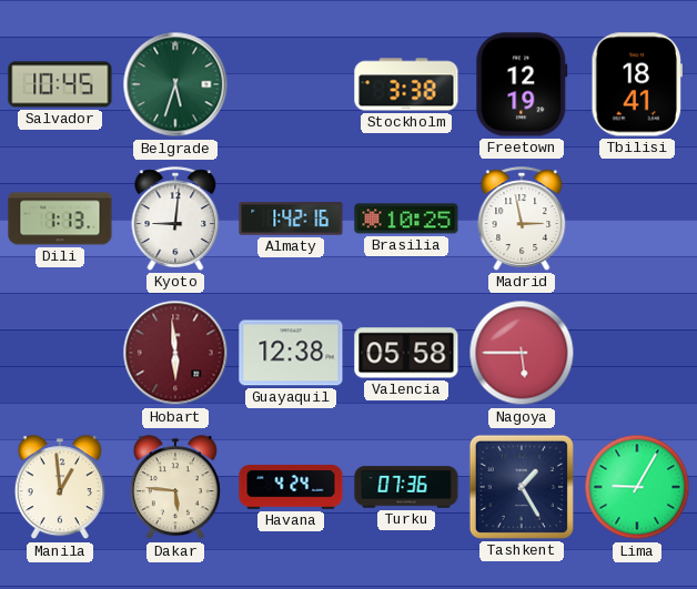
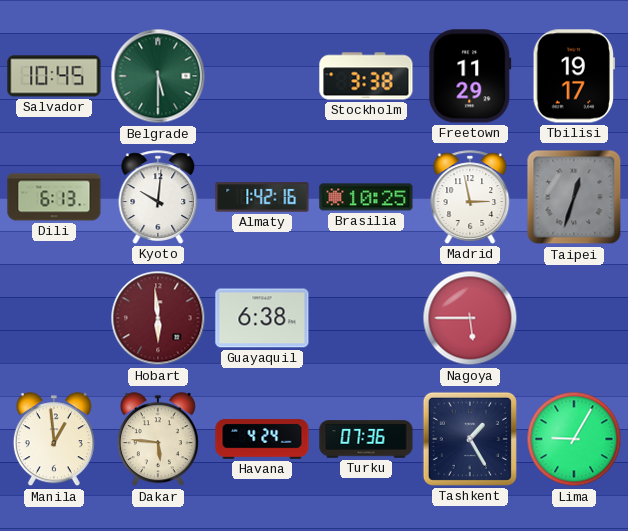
Belgrade: 5:33 -> 5:30
Freetown: 12:19 -> 11:29
Tbilisi: 18:41 -> 19:17
Dili: 1:13 -> 6:13
Kyoto: 9:01 -> 10:01
Taipei: none -> 12:33
Guayaquil: 12:38 -> 6:38
Valencia: 05:58 -> none
